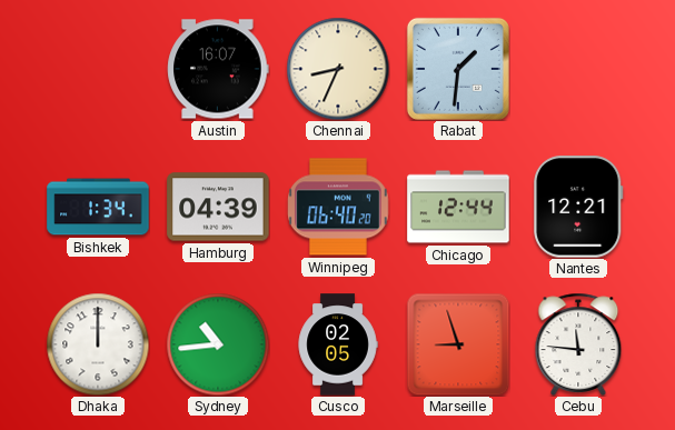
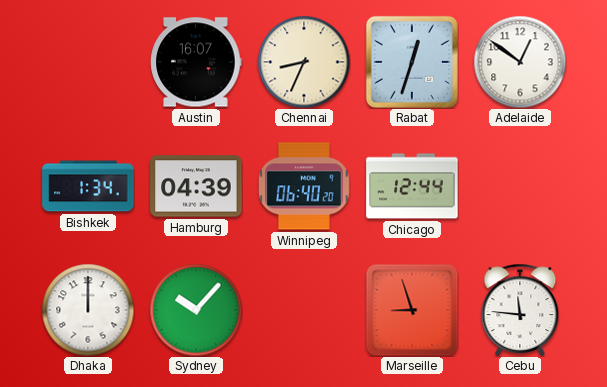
Rabat: 1:31 -> 12:33
Adelaide: none -> 12:51
Nantes: 12:21 -> none
Sydney: 10:44 -> 10:07
Cusco: 02:05 -> none
